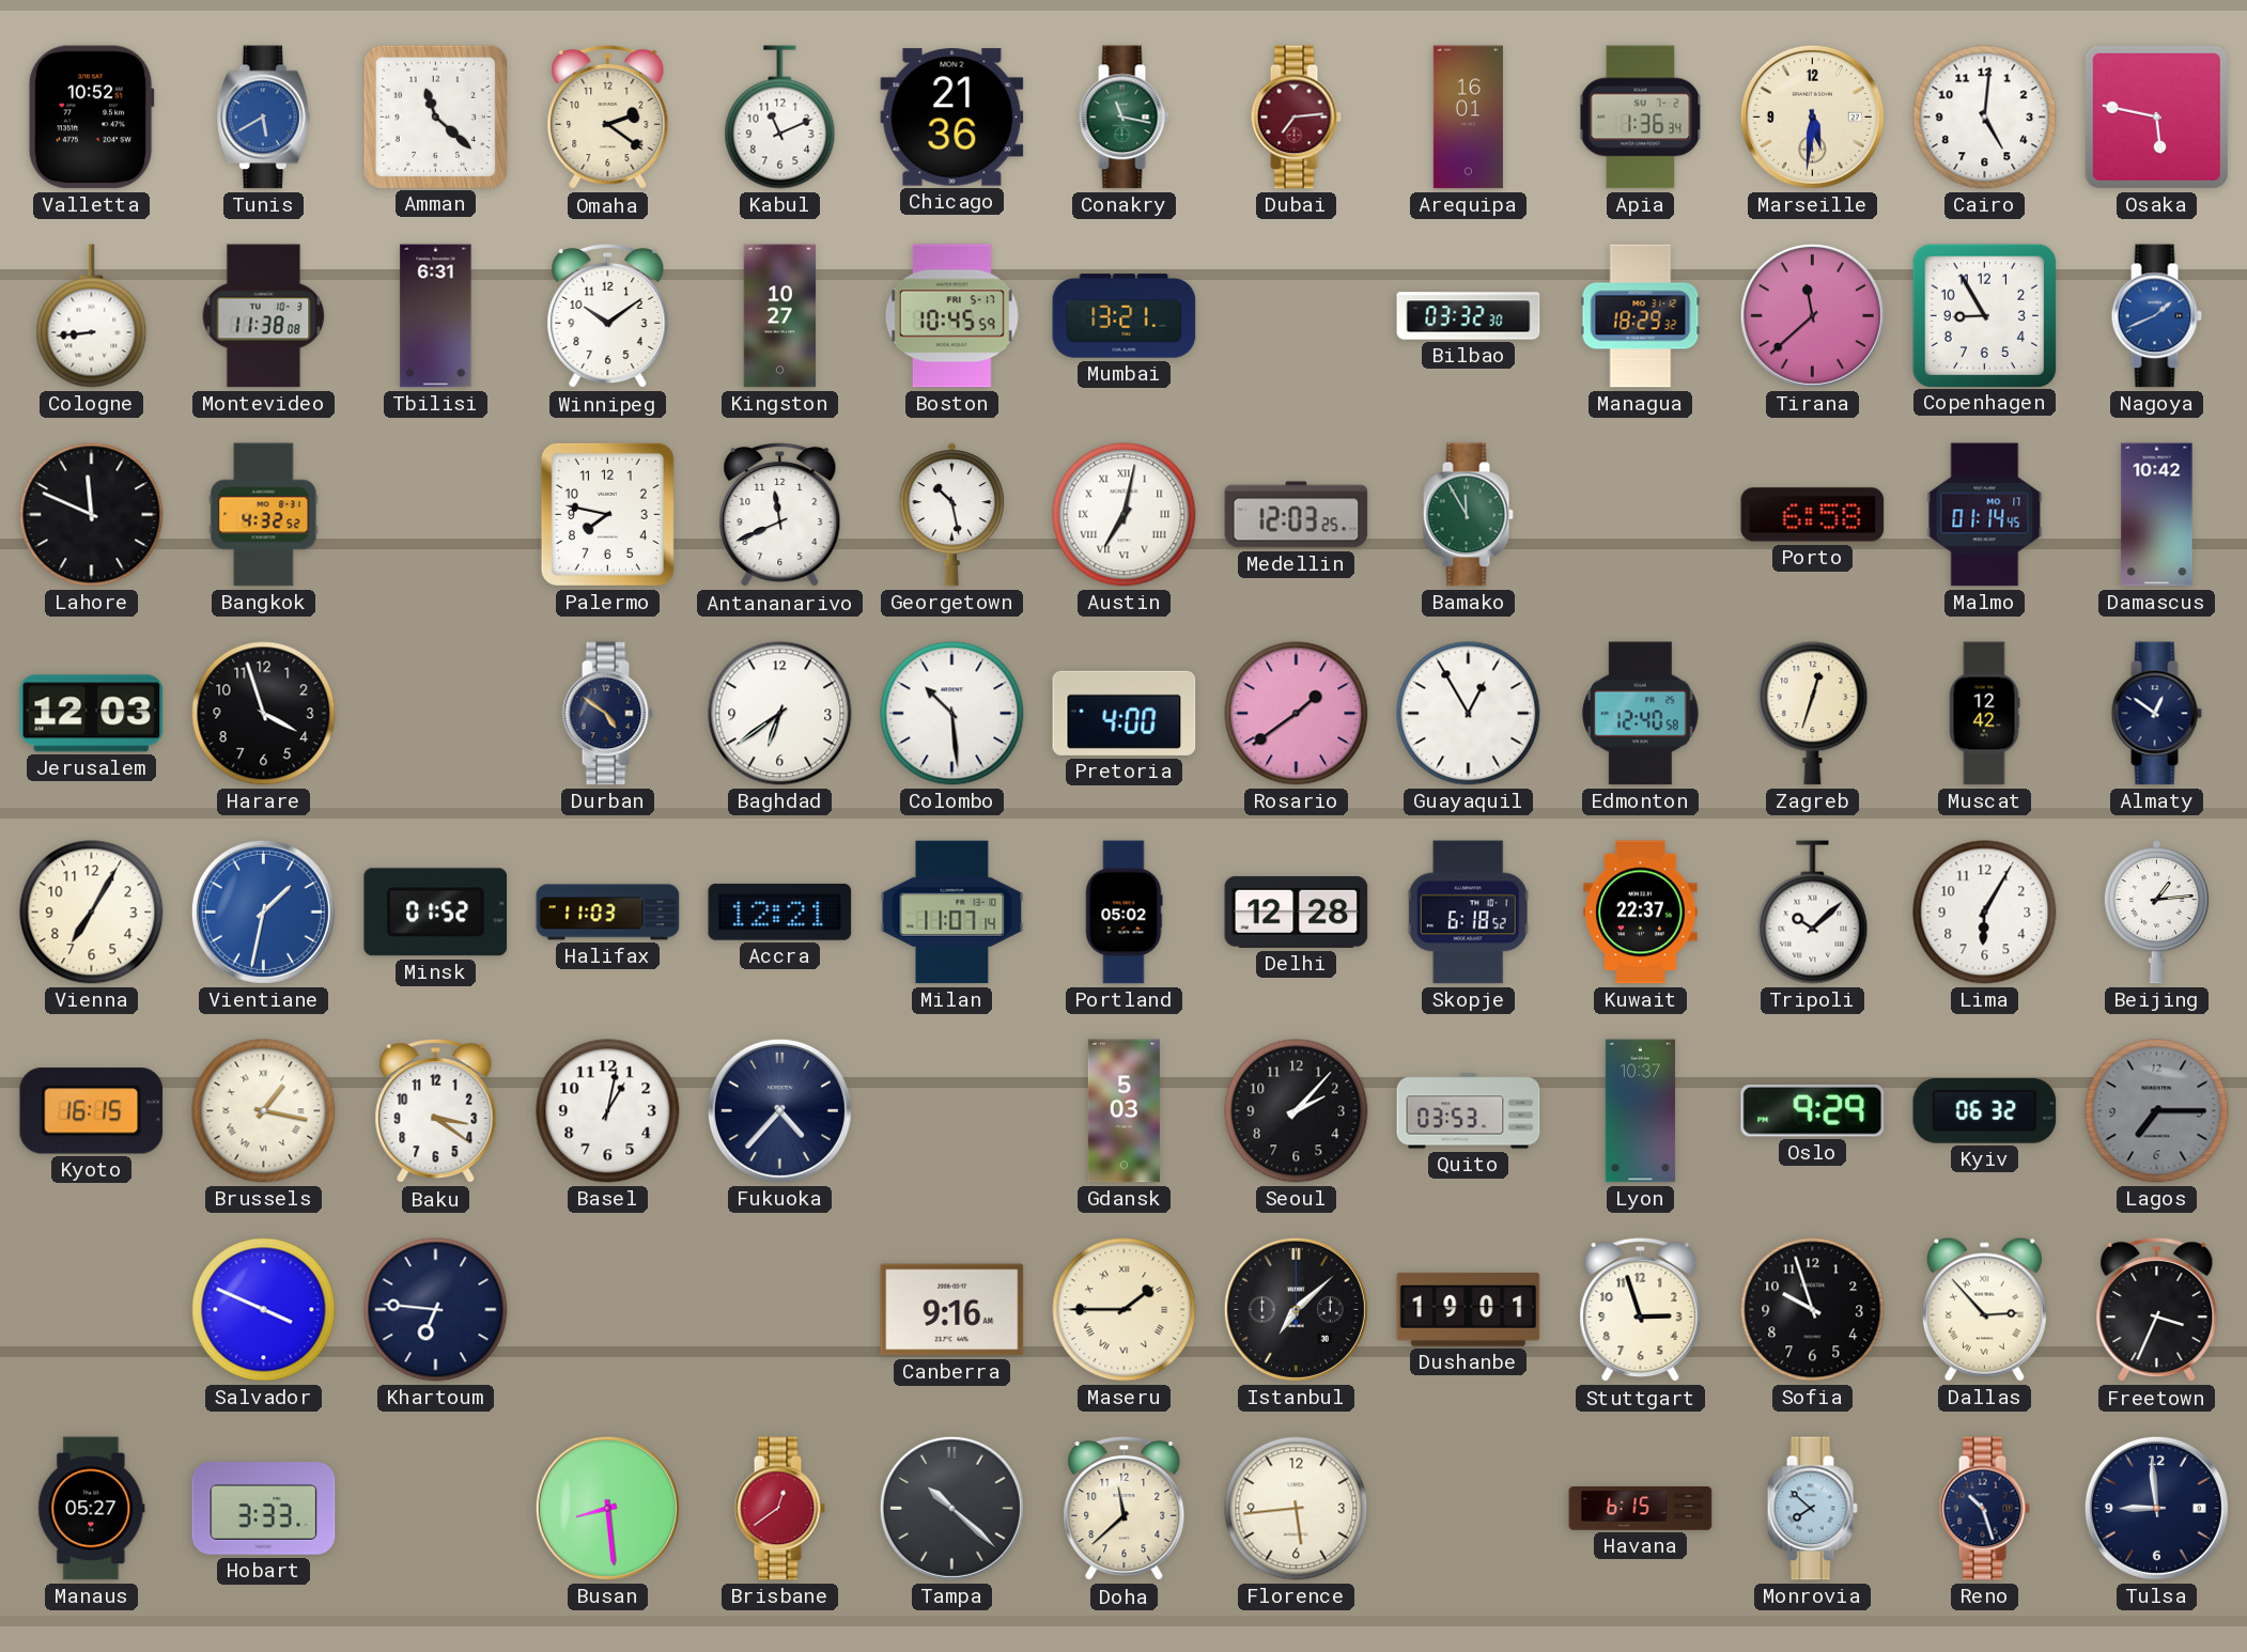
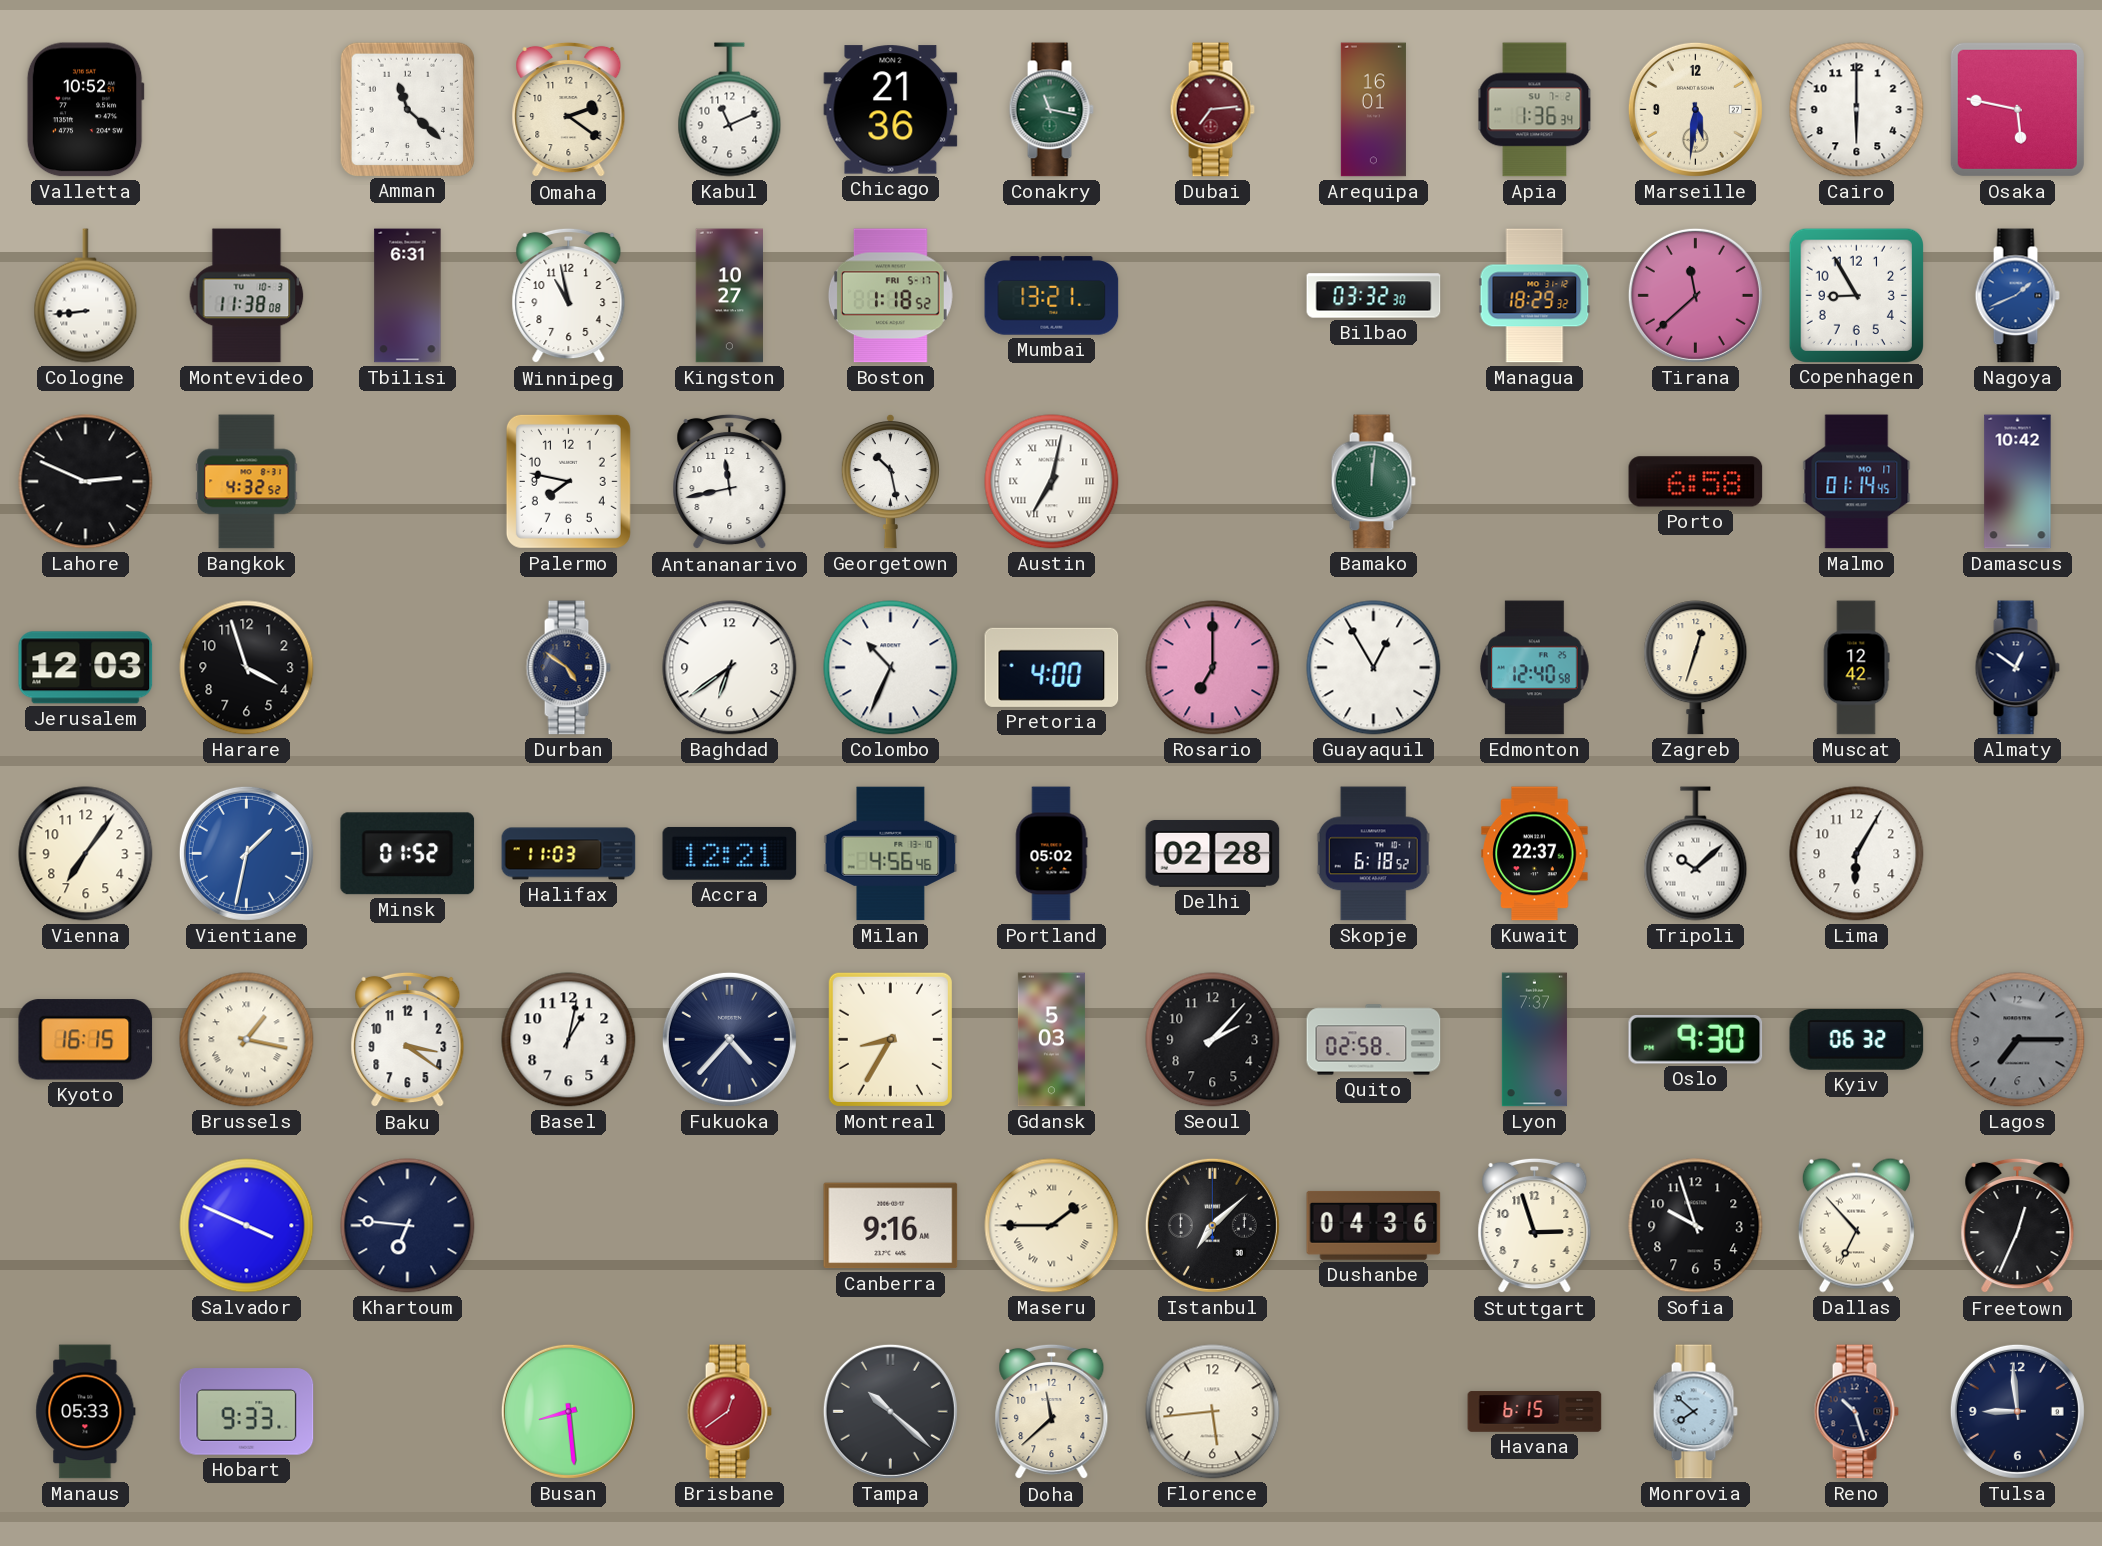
Tunis: 5:40 -> none
Cairo: 5:01 -> 6:00
Winnipeg: 10:09 -> 10:58
Boston: 10:45 -> 1:18
Lahore: 11:49 -> 2:49
Antananarivo: 11:41 -> 11:43
Medellin: 12:03 -> none
Bamako: 11:55 -> 12:01
Colombo: 10:29 -> 10:34
Rosario: 1:39 -> 7:00
Vienna: 7:05 -> 7:06
Milan: 11:07 -> 4:56
Delhi: 12:28 -> 02:28
Beijing: 1:14 -> none
Montreal: none -> 8:35
Quito: 03:53 -> 02:58
Lyon: 10:37 -> 7:37
Oslo: 9:29 -> 9:30
Dushanbe: 19:01 -> 04:36
Dallas: 2:53 -> 6:53
Freetown: 3:34 -> 12:34
Manaus: 05:27 -> 05:33
Hobart: 3:33 -> 9:33
